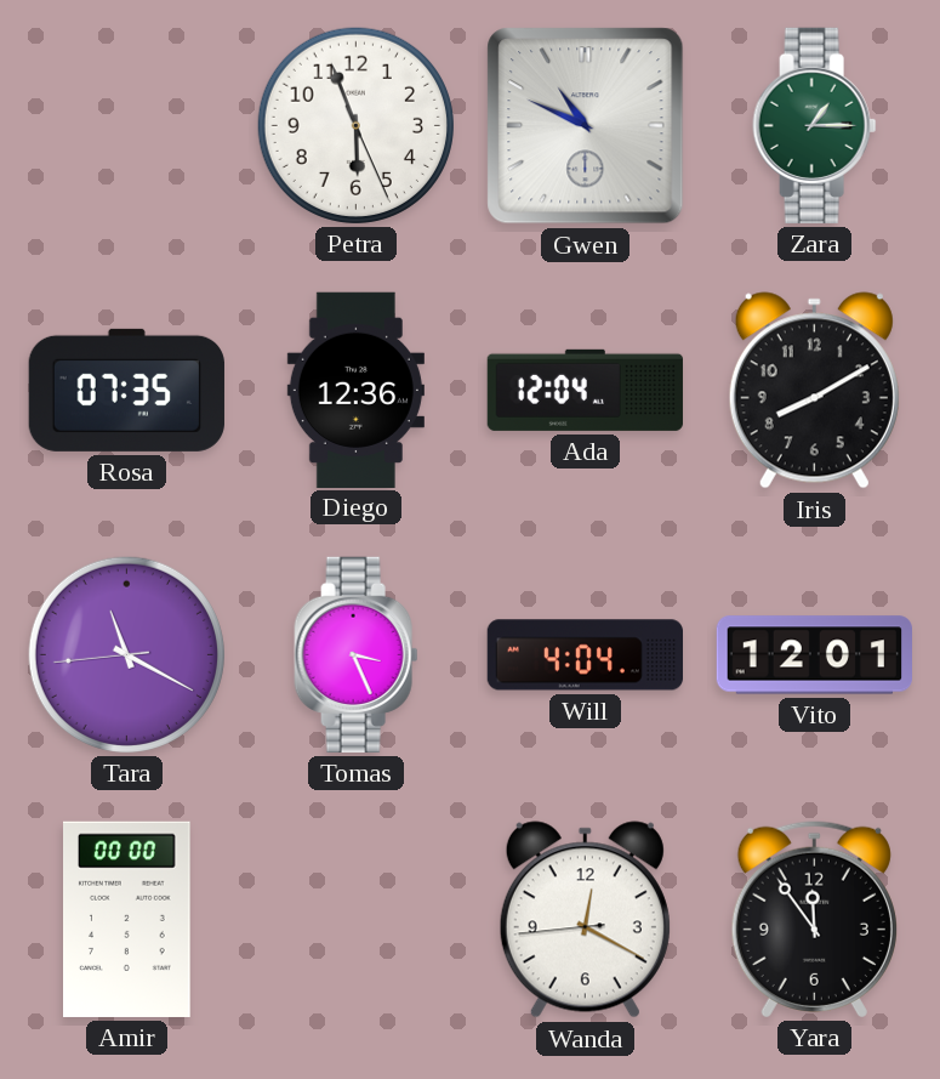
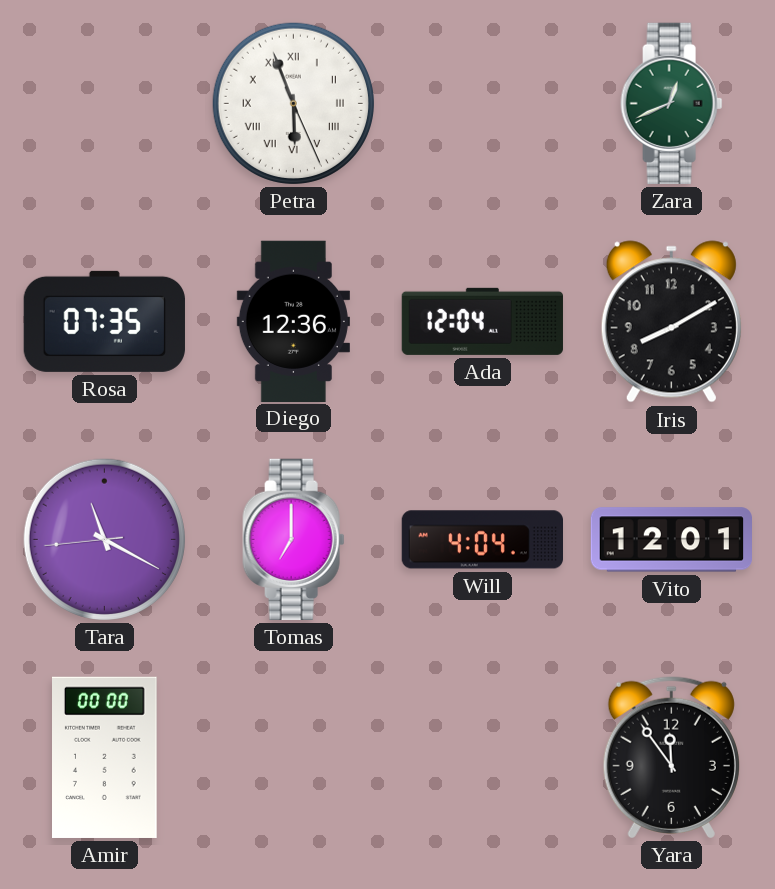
Petra numerals: Arabic -> Roman
Gwen: 10:49 -> none
Zara: 1:15 -> 12:41
Tomas: 3:26 -> 7:00
Wanda: 12:19 -> none
